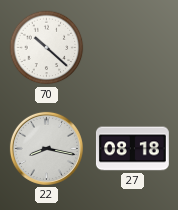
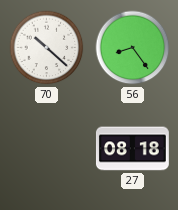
56: none -> 8:24
22: 8:17 -> none
